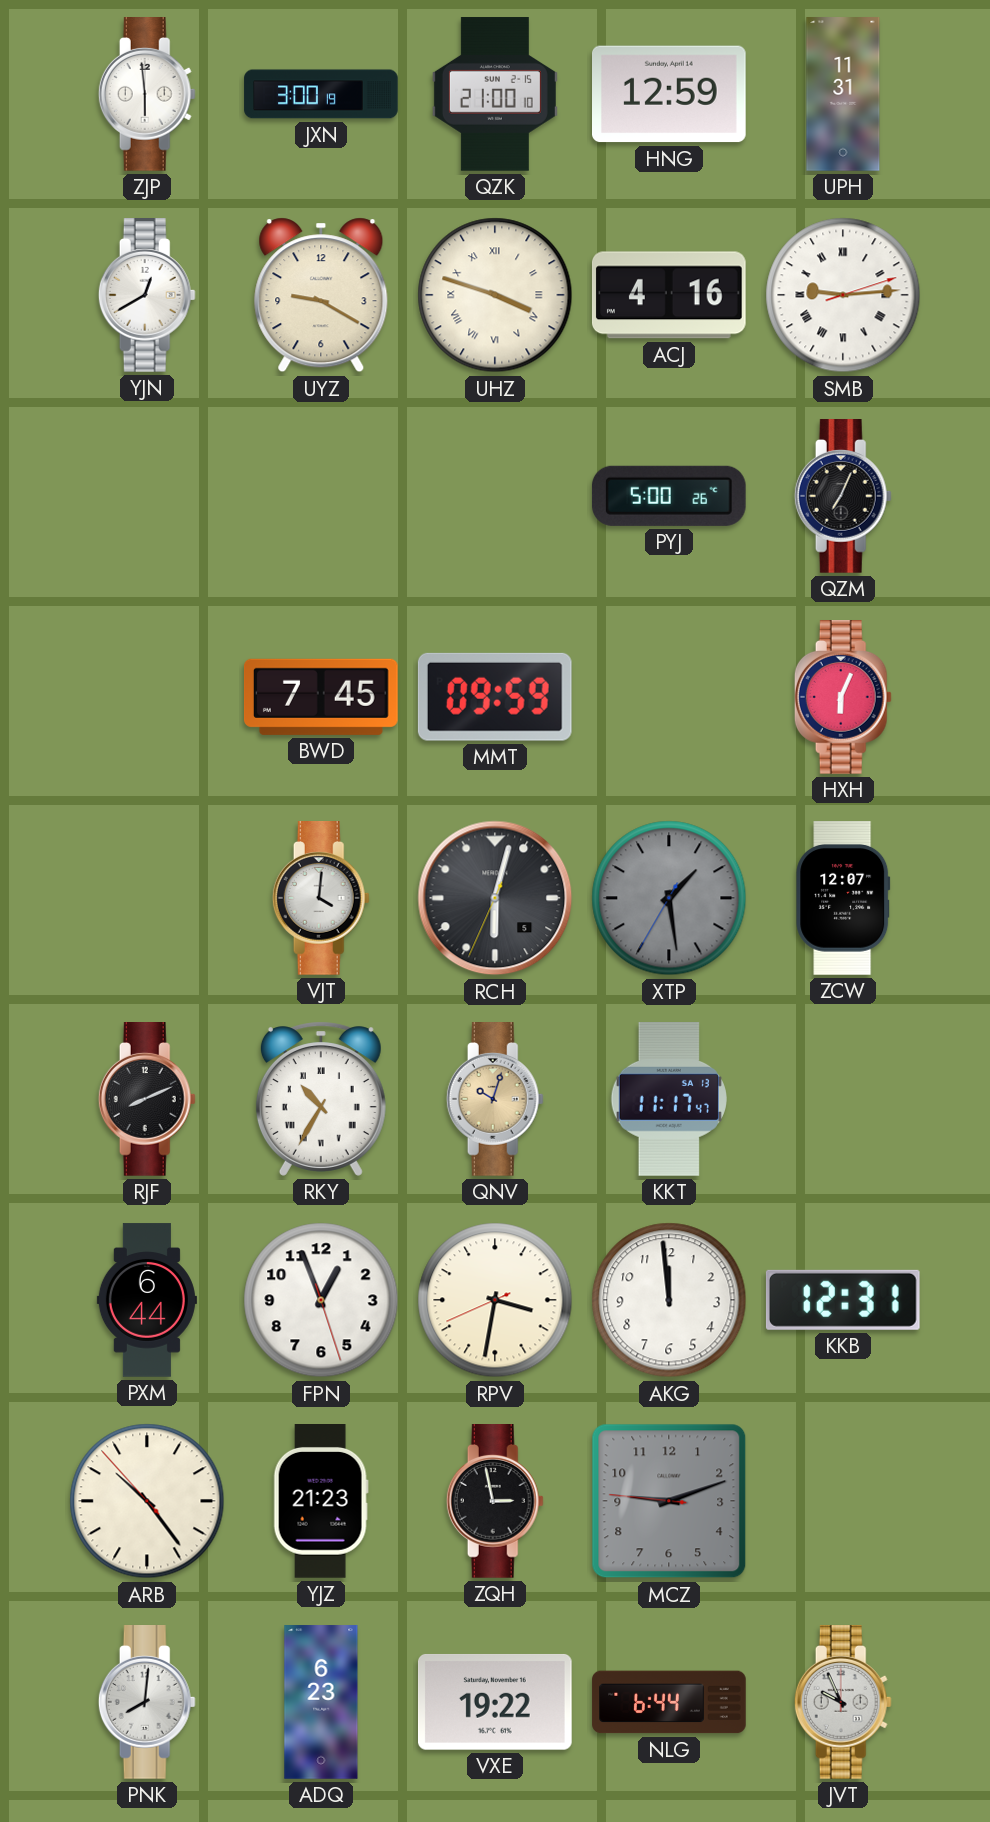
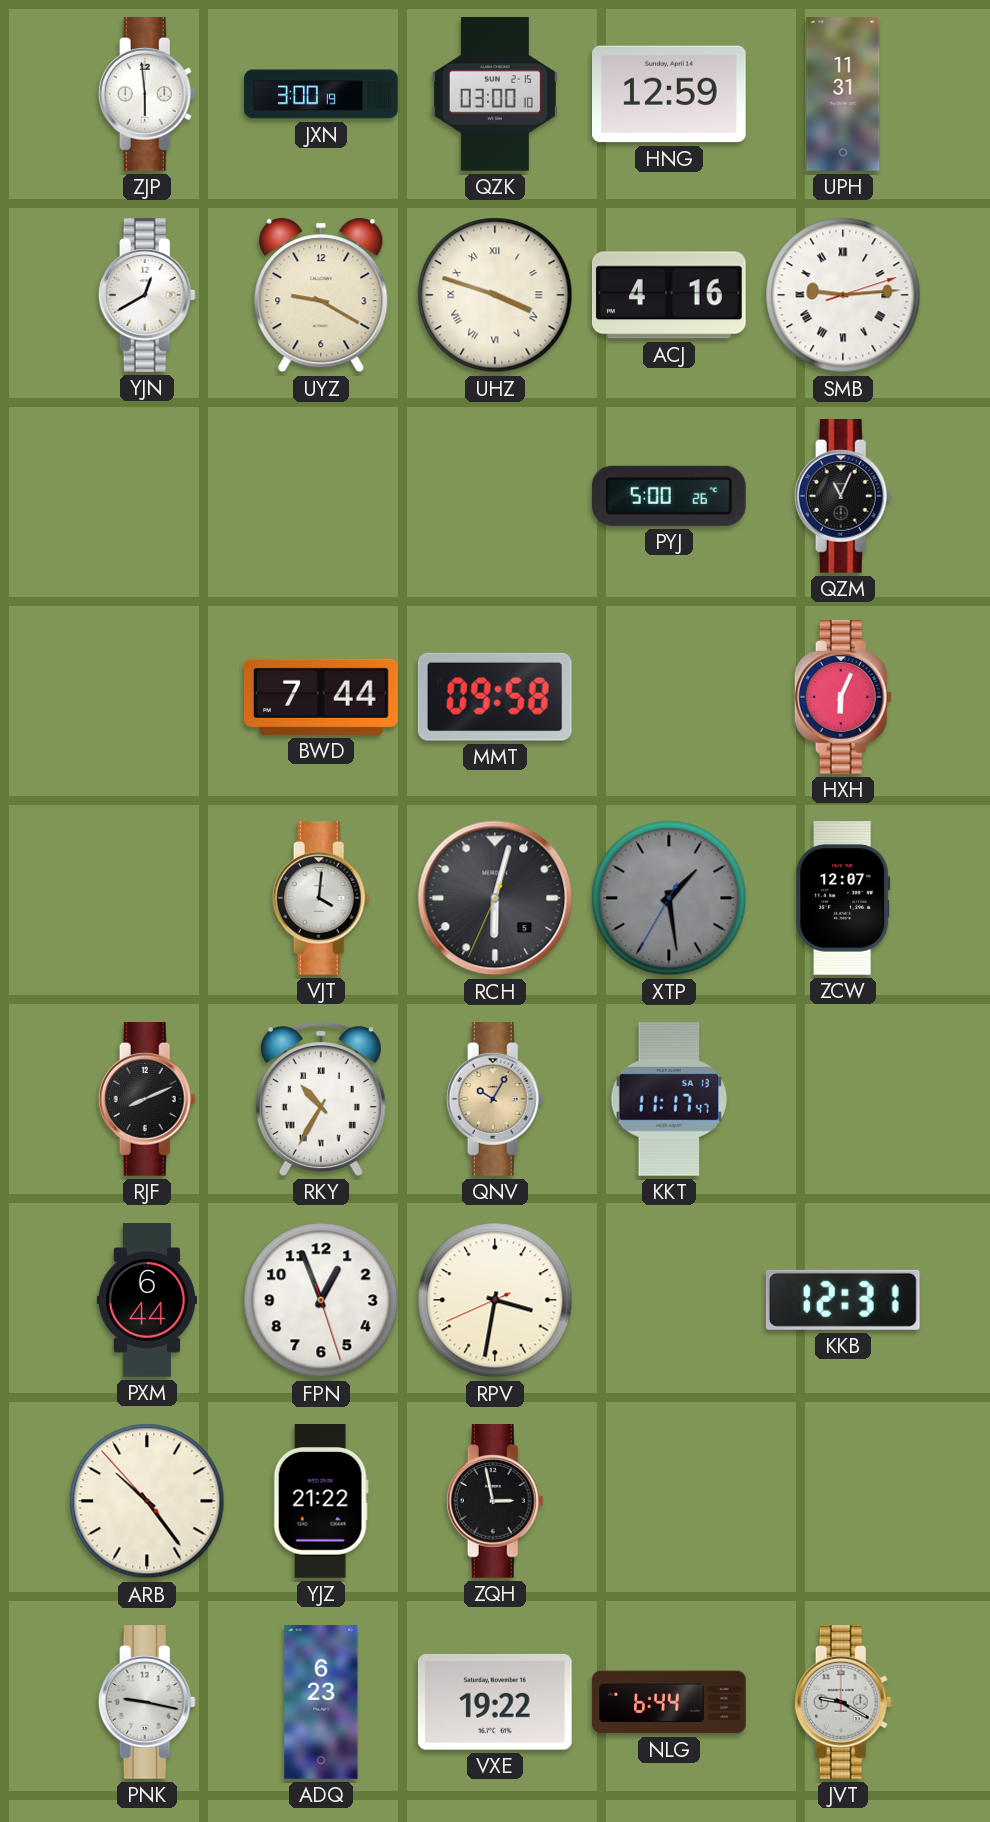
QZK: 21:00 -> 03:00
QZM: 7:04 -> 11:04
BWD: 7:45 -> 7:44
MMT: 09:59 -> 09:58
QNV: 10:03 -> 10:05
AKG: 11:59 -> none
YJZ: 21:23 -> 21:22
MCZ: 9:11 -> none
PNK: 8:01 -> 9:17
JVT: 9:56 -> 9:20
